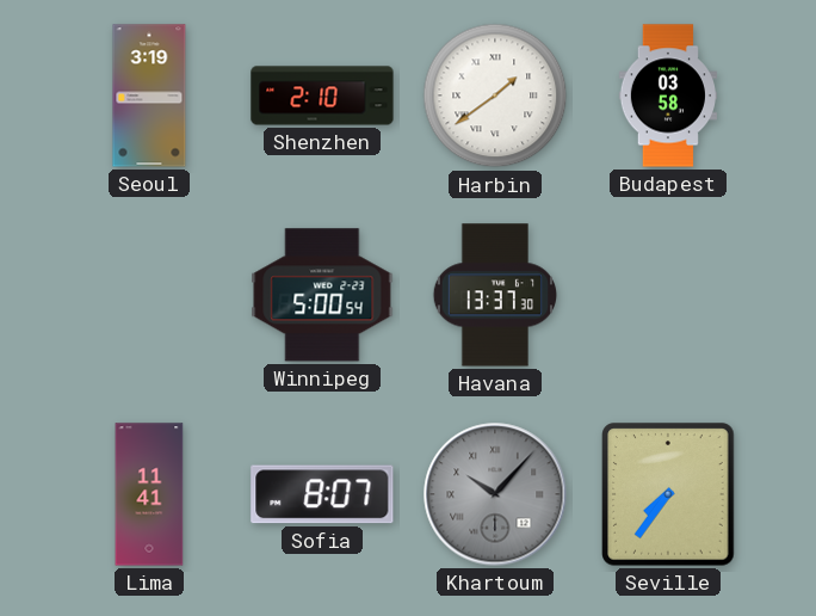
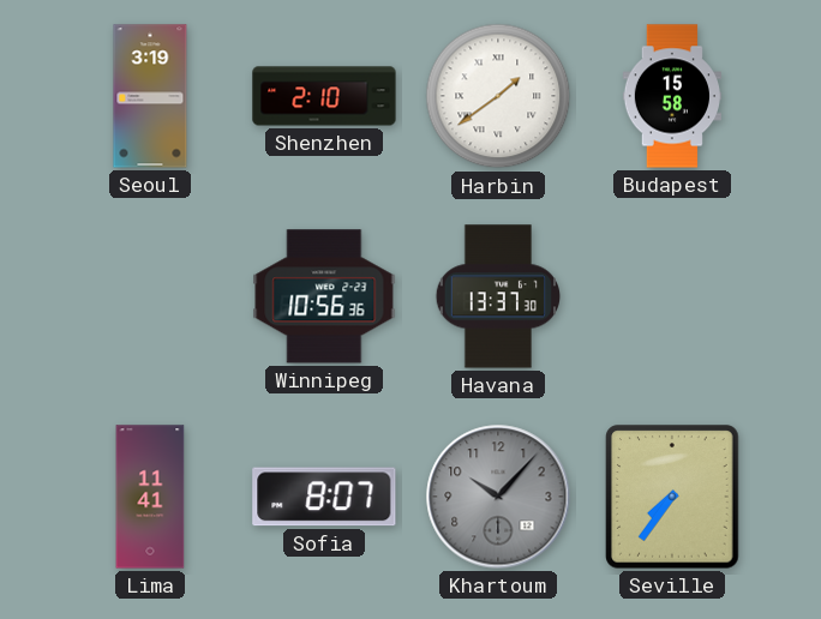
Budapest: 03:58 -> 15:58
Winnipeg: 5:00 -> 10:56
Khartoum numerals: Roman -> Arabic
